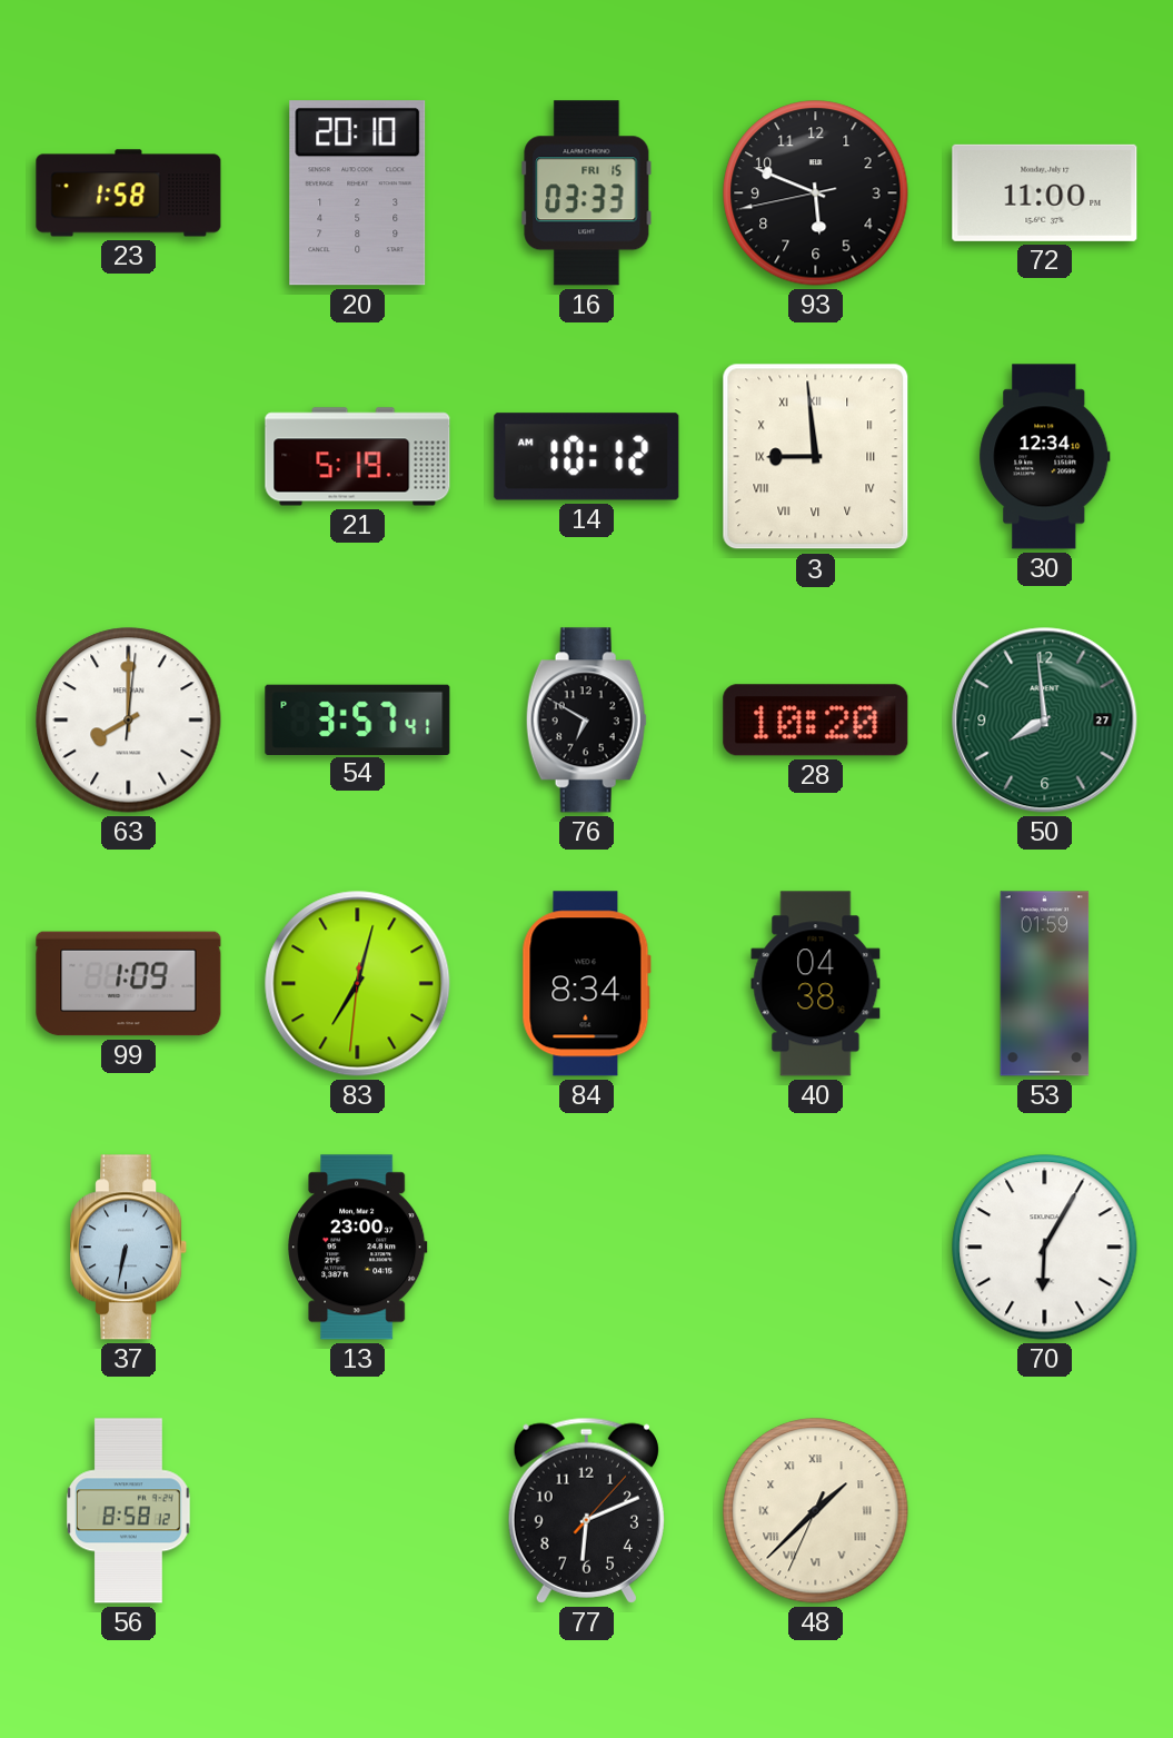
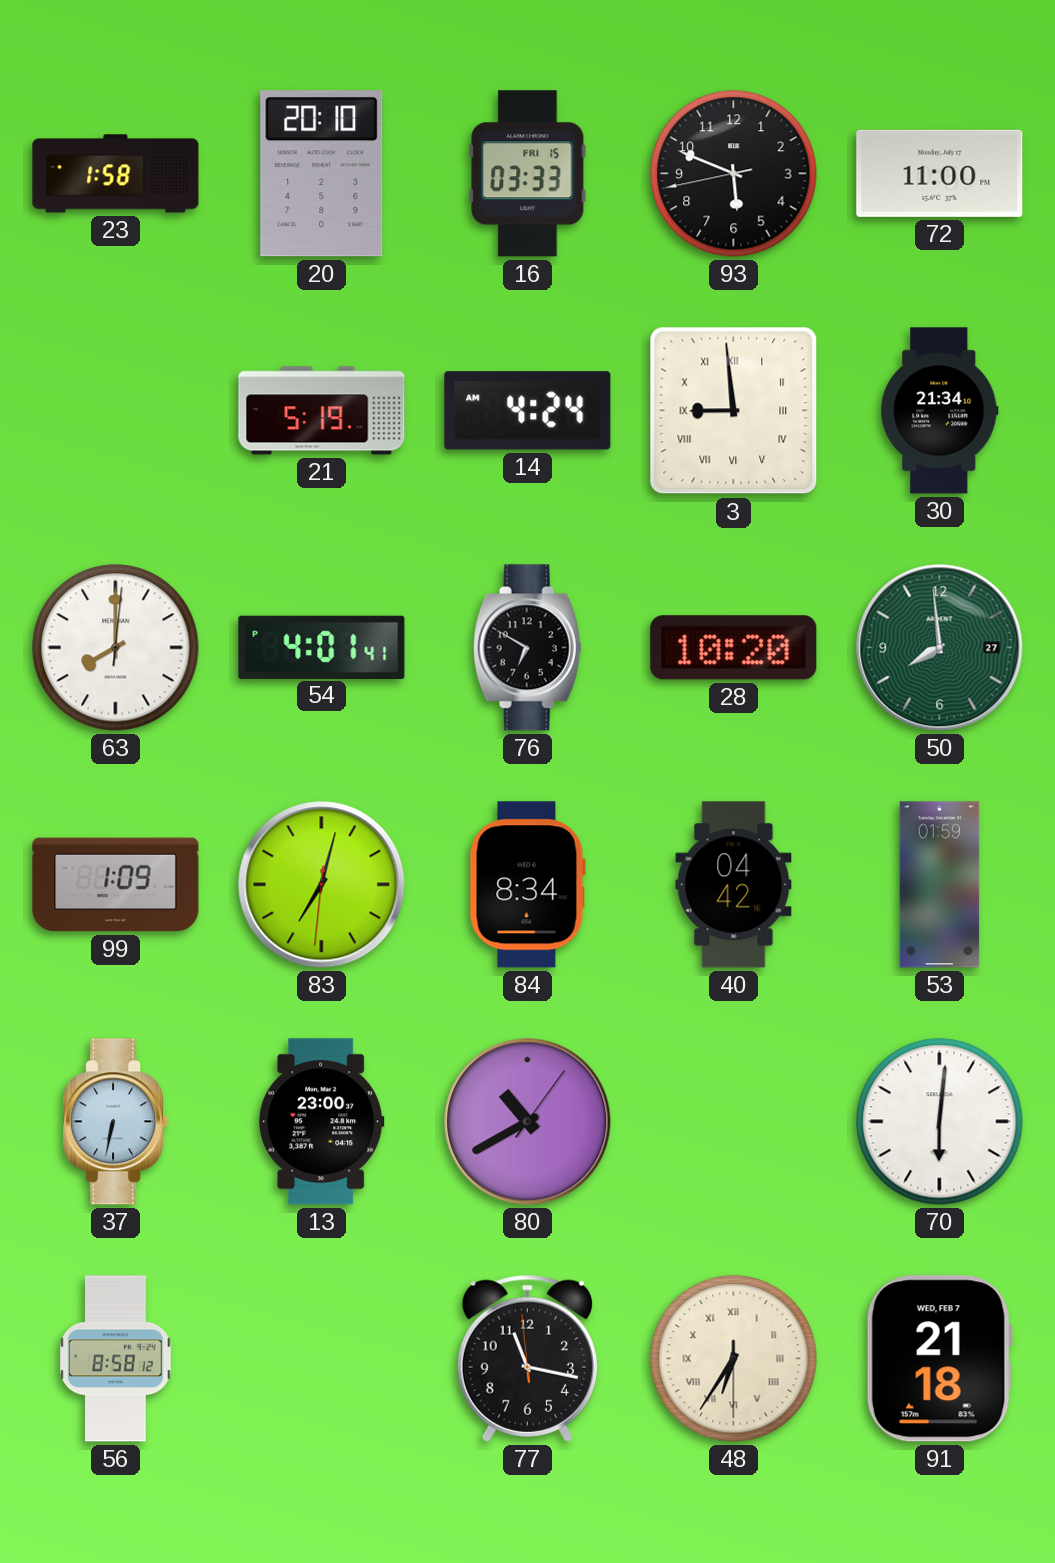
14: 10:12 -> 4:24
30: 12:34 -> 21:34
54: 3:57 -> 4:01
40: 04:38 -> 04:42
80: none -> 10:40
70: 6:05 -> 6:01
77: 6:11 -> 11:16
48: 1:37 -> 6:35
91: none -> 21:18
